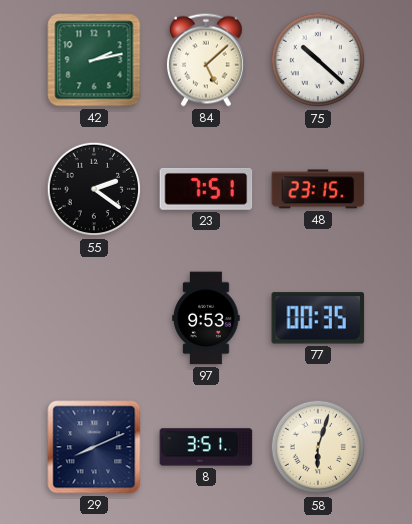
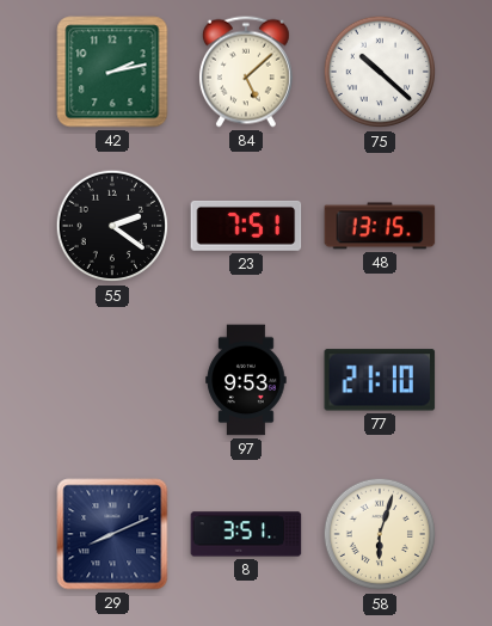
48: 23:15 -> 13:15
77: 00:35 -> 21:10
